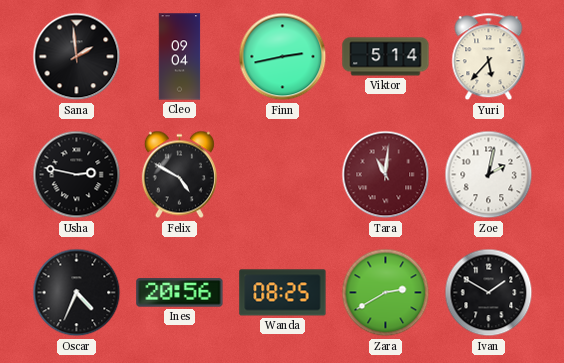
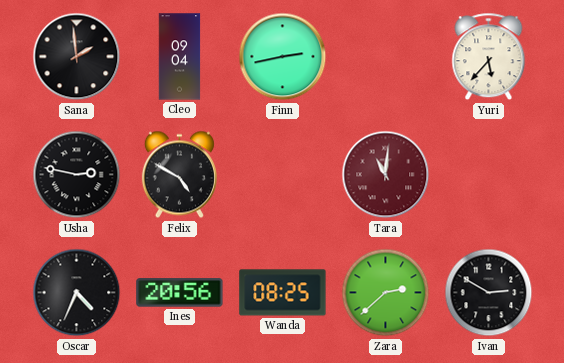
Viktor: 5:14 -> none
Zoe: 2:02 -> none
Zara: 2:40 -> 2:38
Ivan: 1:50 -> 2:50
